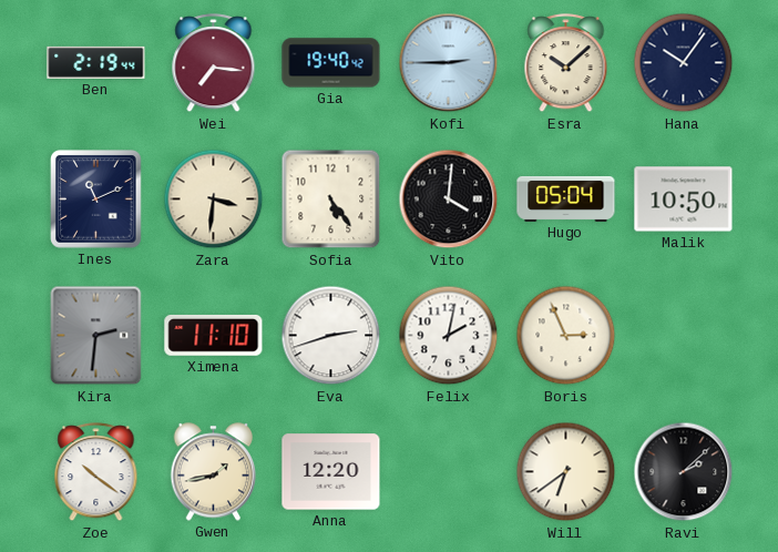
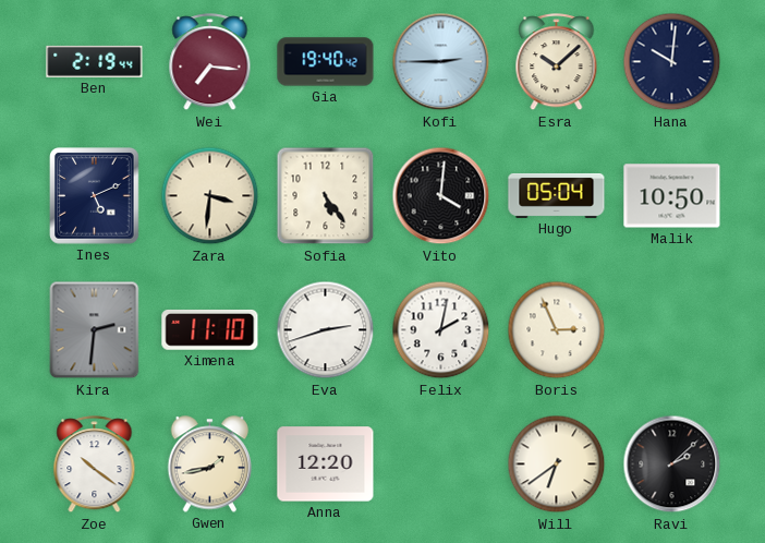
Hana: 10:06 -> 10:01
Ines: 11:11 -> 5:11
